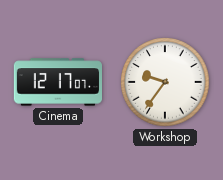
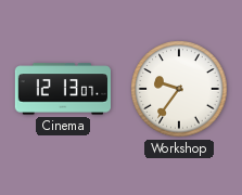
Cinema: 12:17 -> 12:13
